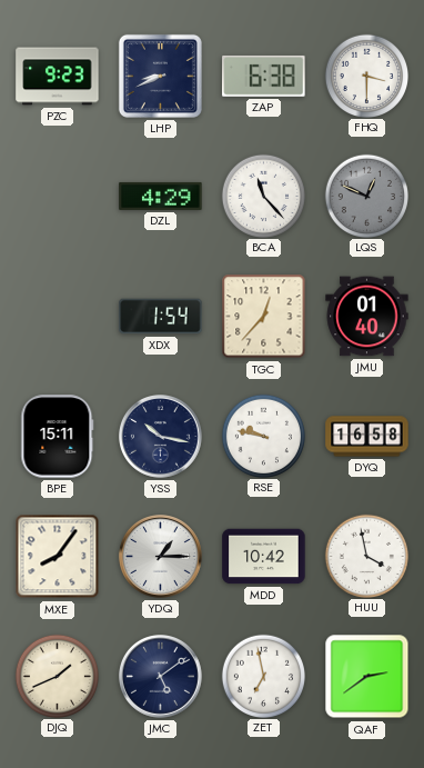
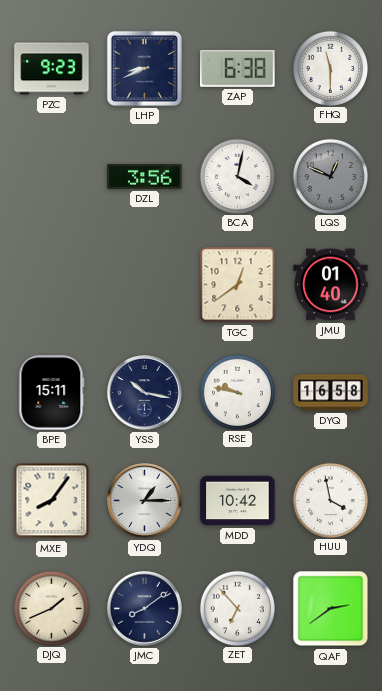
FHQ: 3:30 -> 11:30
DZL: 4:29 -> 3:56
BCA: 11:23 -> 4:02
XDX: 1:54 -> none
TGC: 12:37 -> 12:39
JMC: 5:09 -> 8:09
ZET: 6:58 -> 6:53
